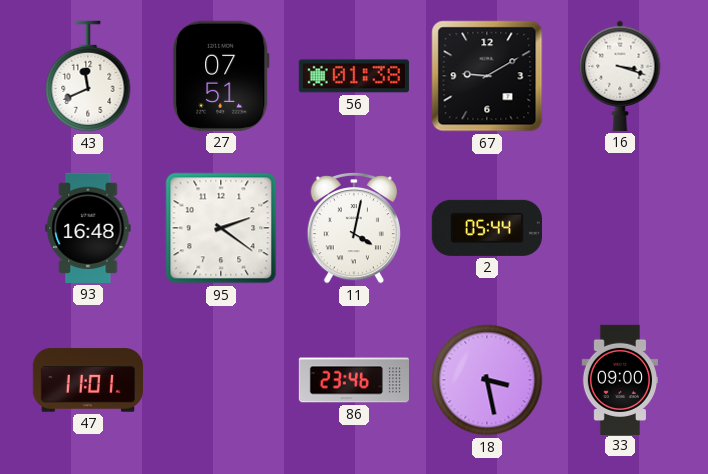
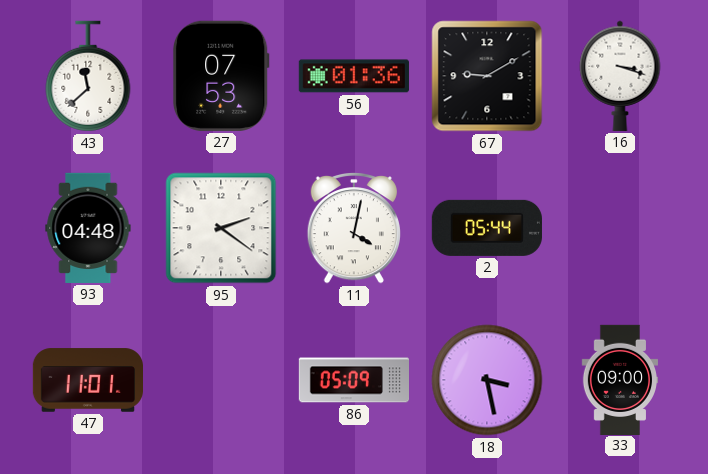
43: 11:41 -> 11:38
27: 07:51 -> 07:53
56: 01:38 -> 01:36
93: 16:48 -> 04:48
86: 23:46 -> 05:09
